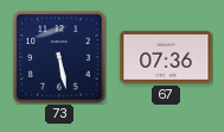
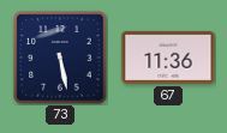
67: 07:36 -> 11:36
